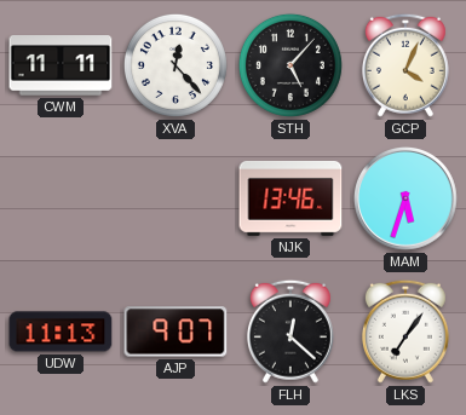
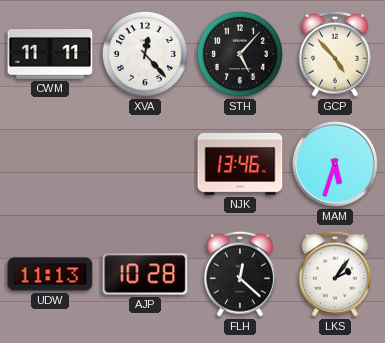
GCP: 4:04 -> 4:53
AJP: 9:07 -> 10:28
LKS: 7:06 -> 2:06
